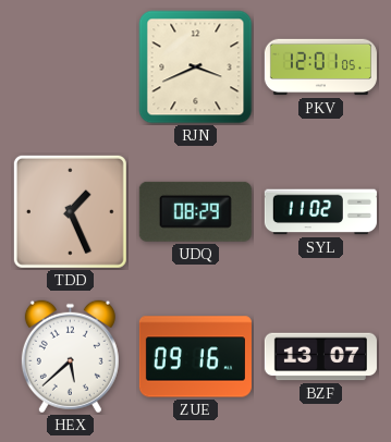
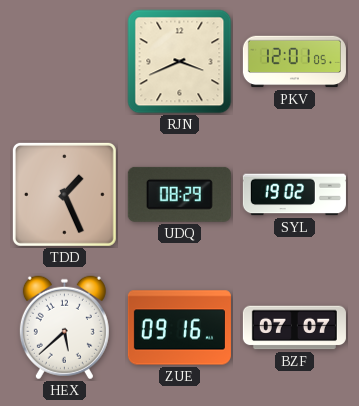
SYL: 11:02 -> 19:02
BZF: 13:07 -> 07:07
